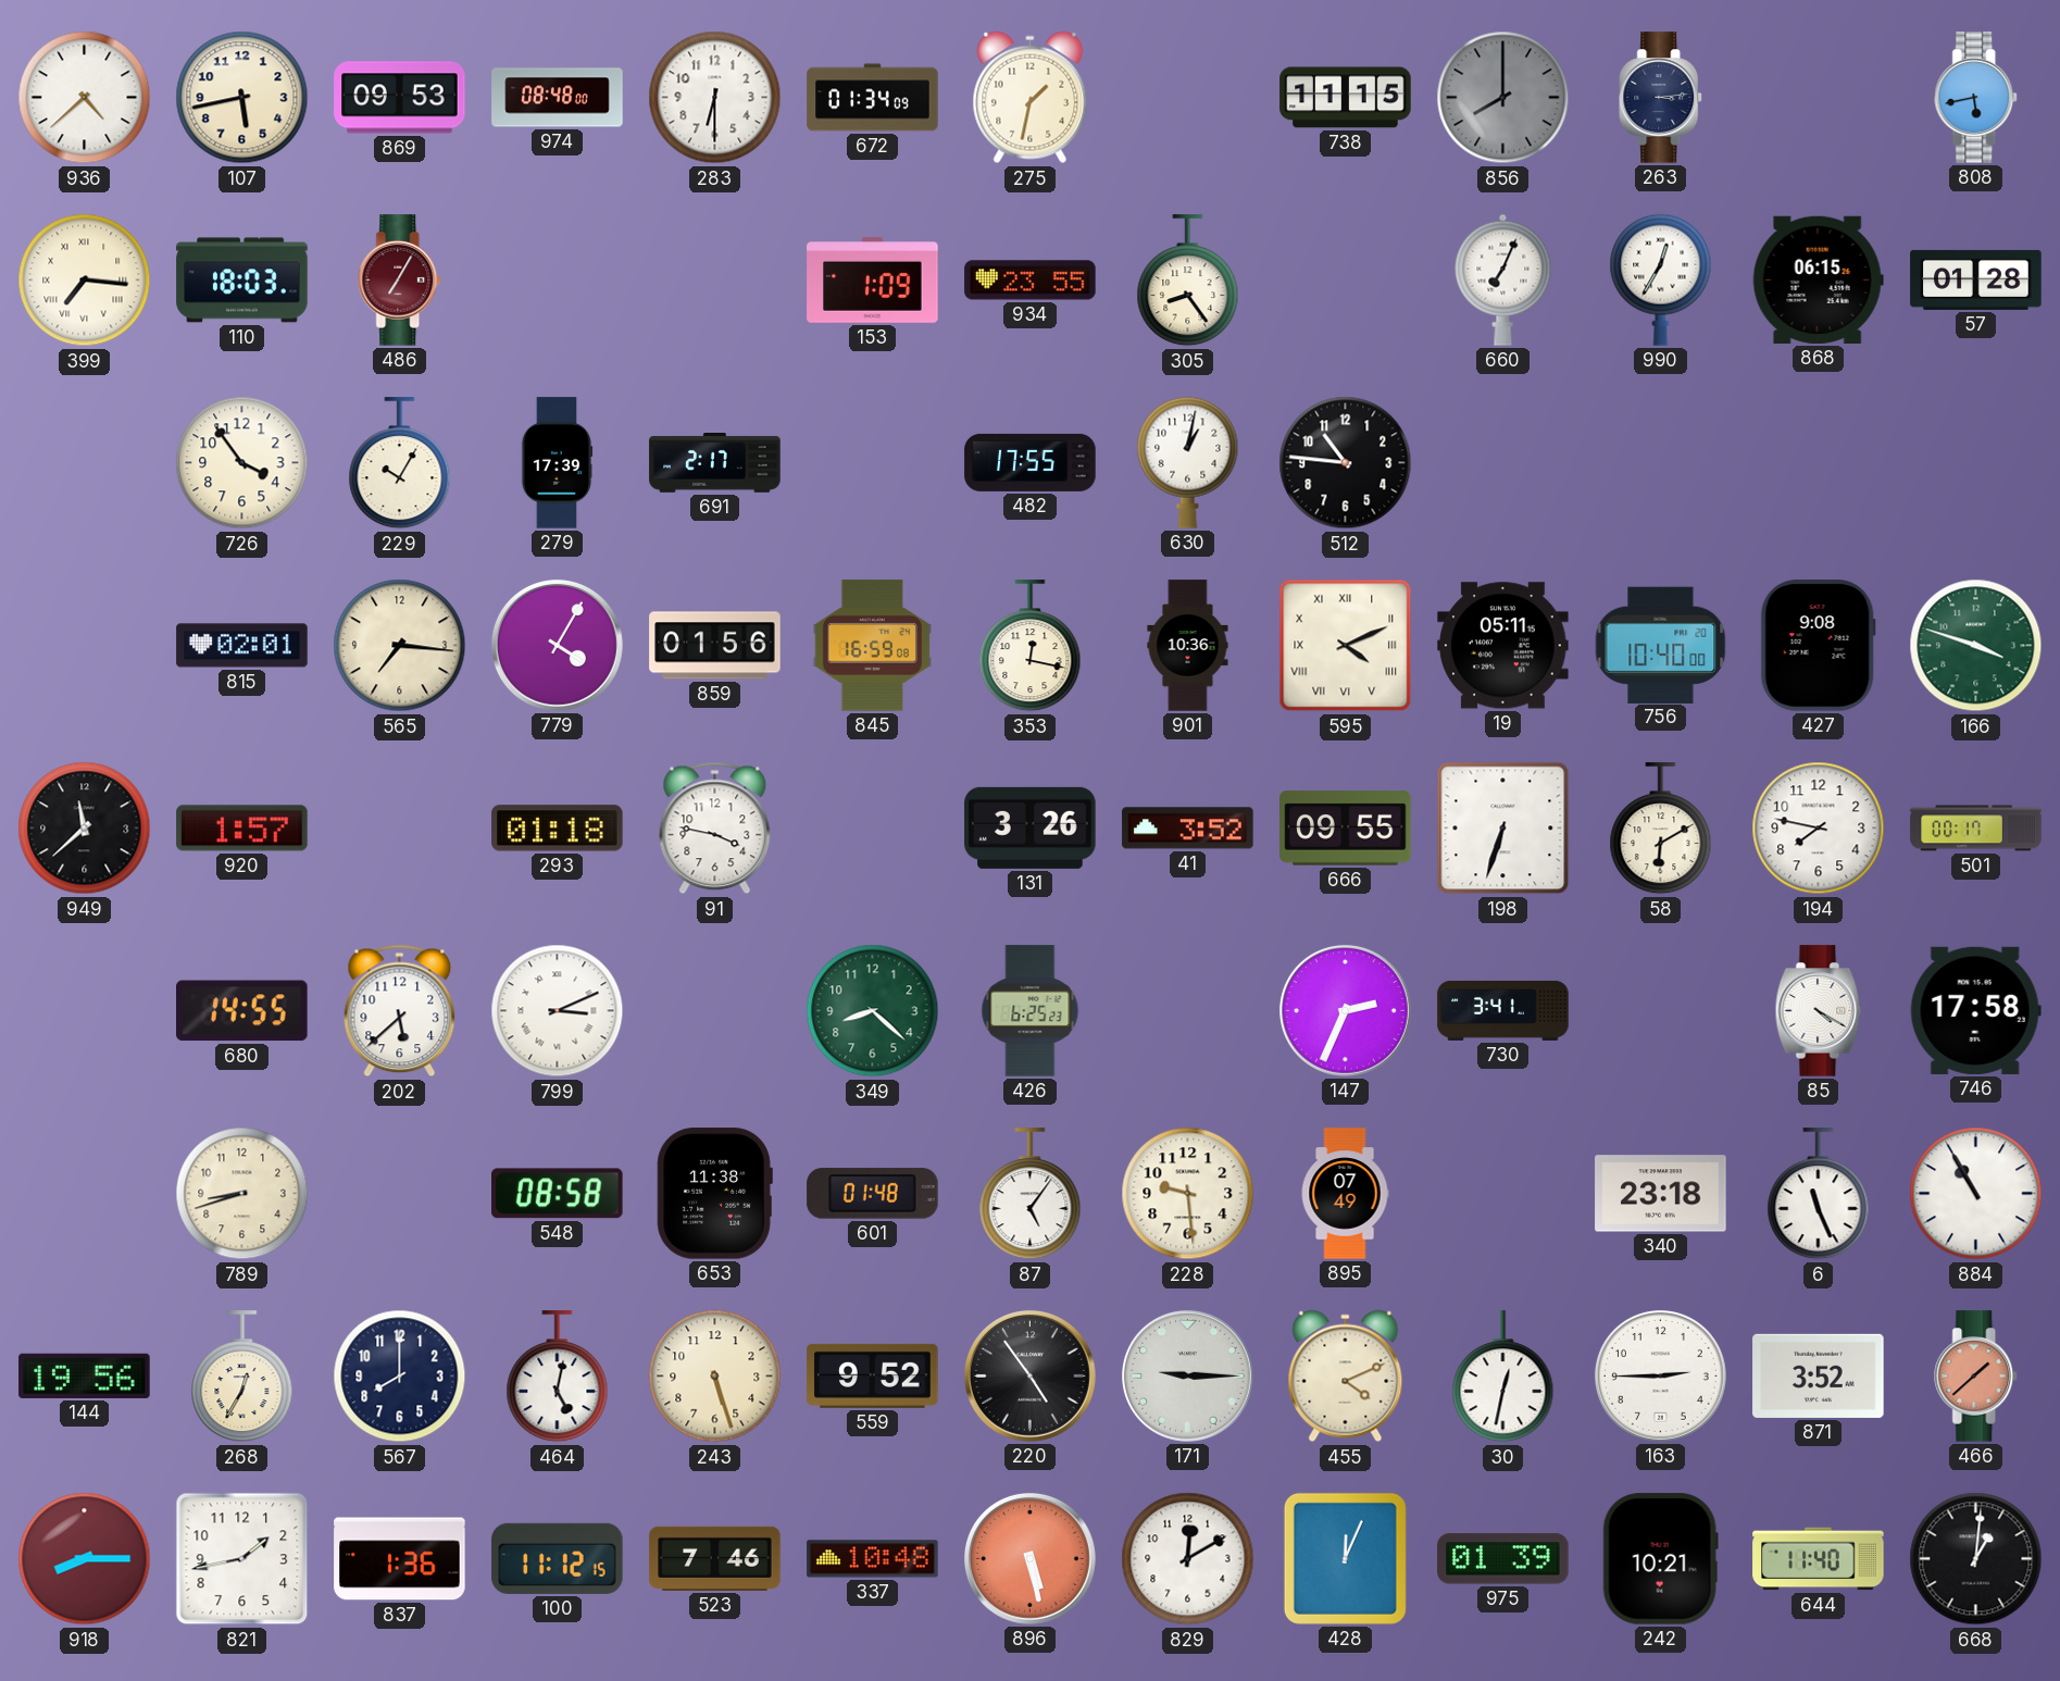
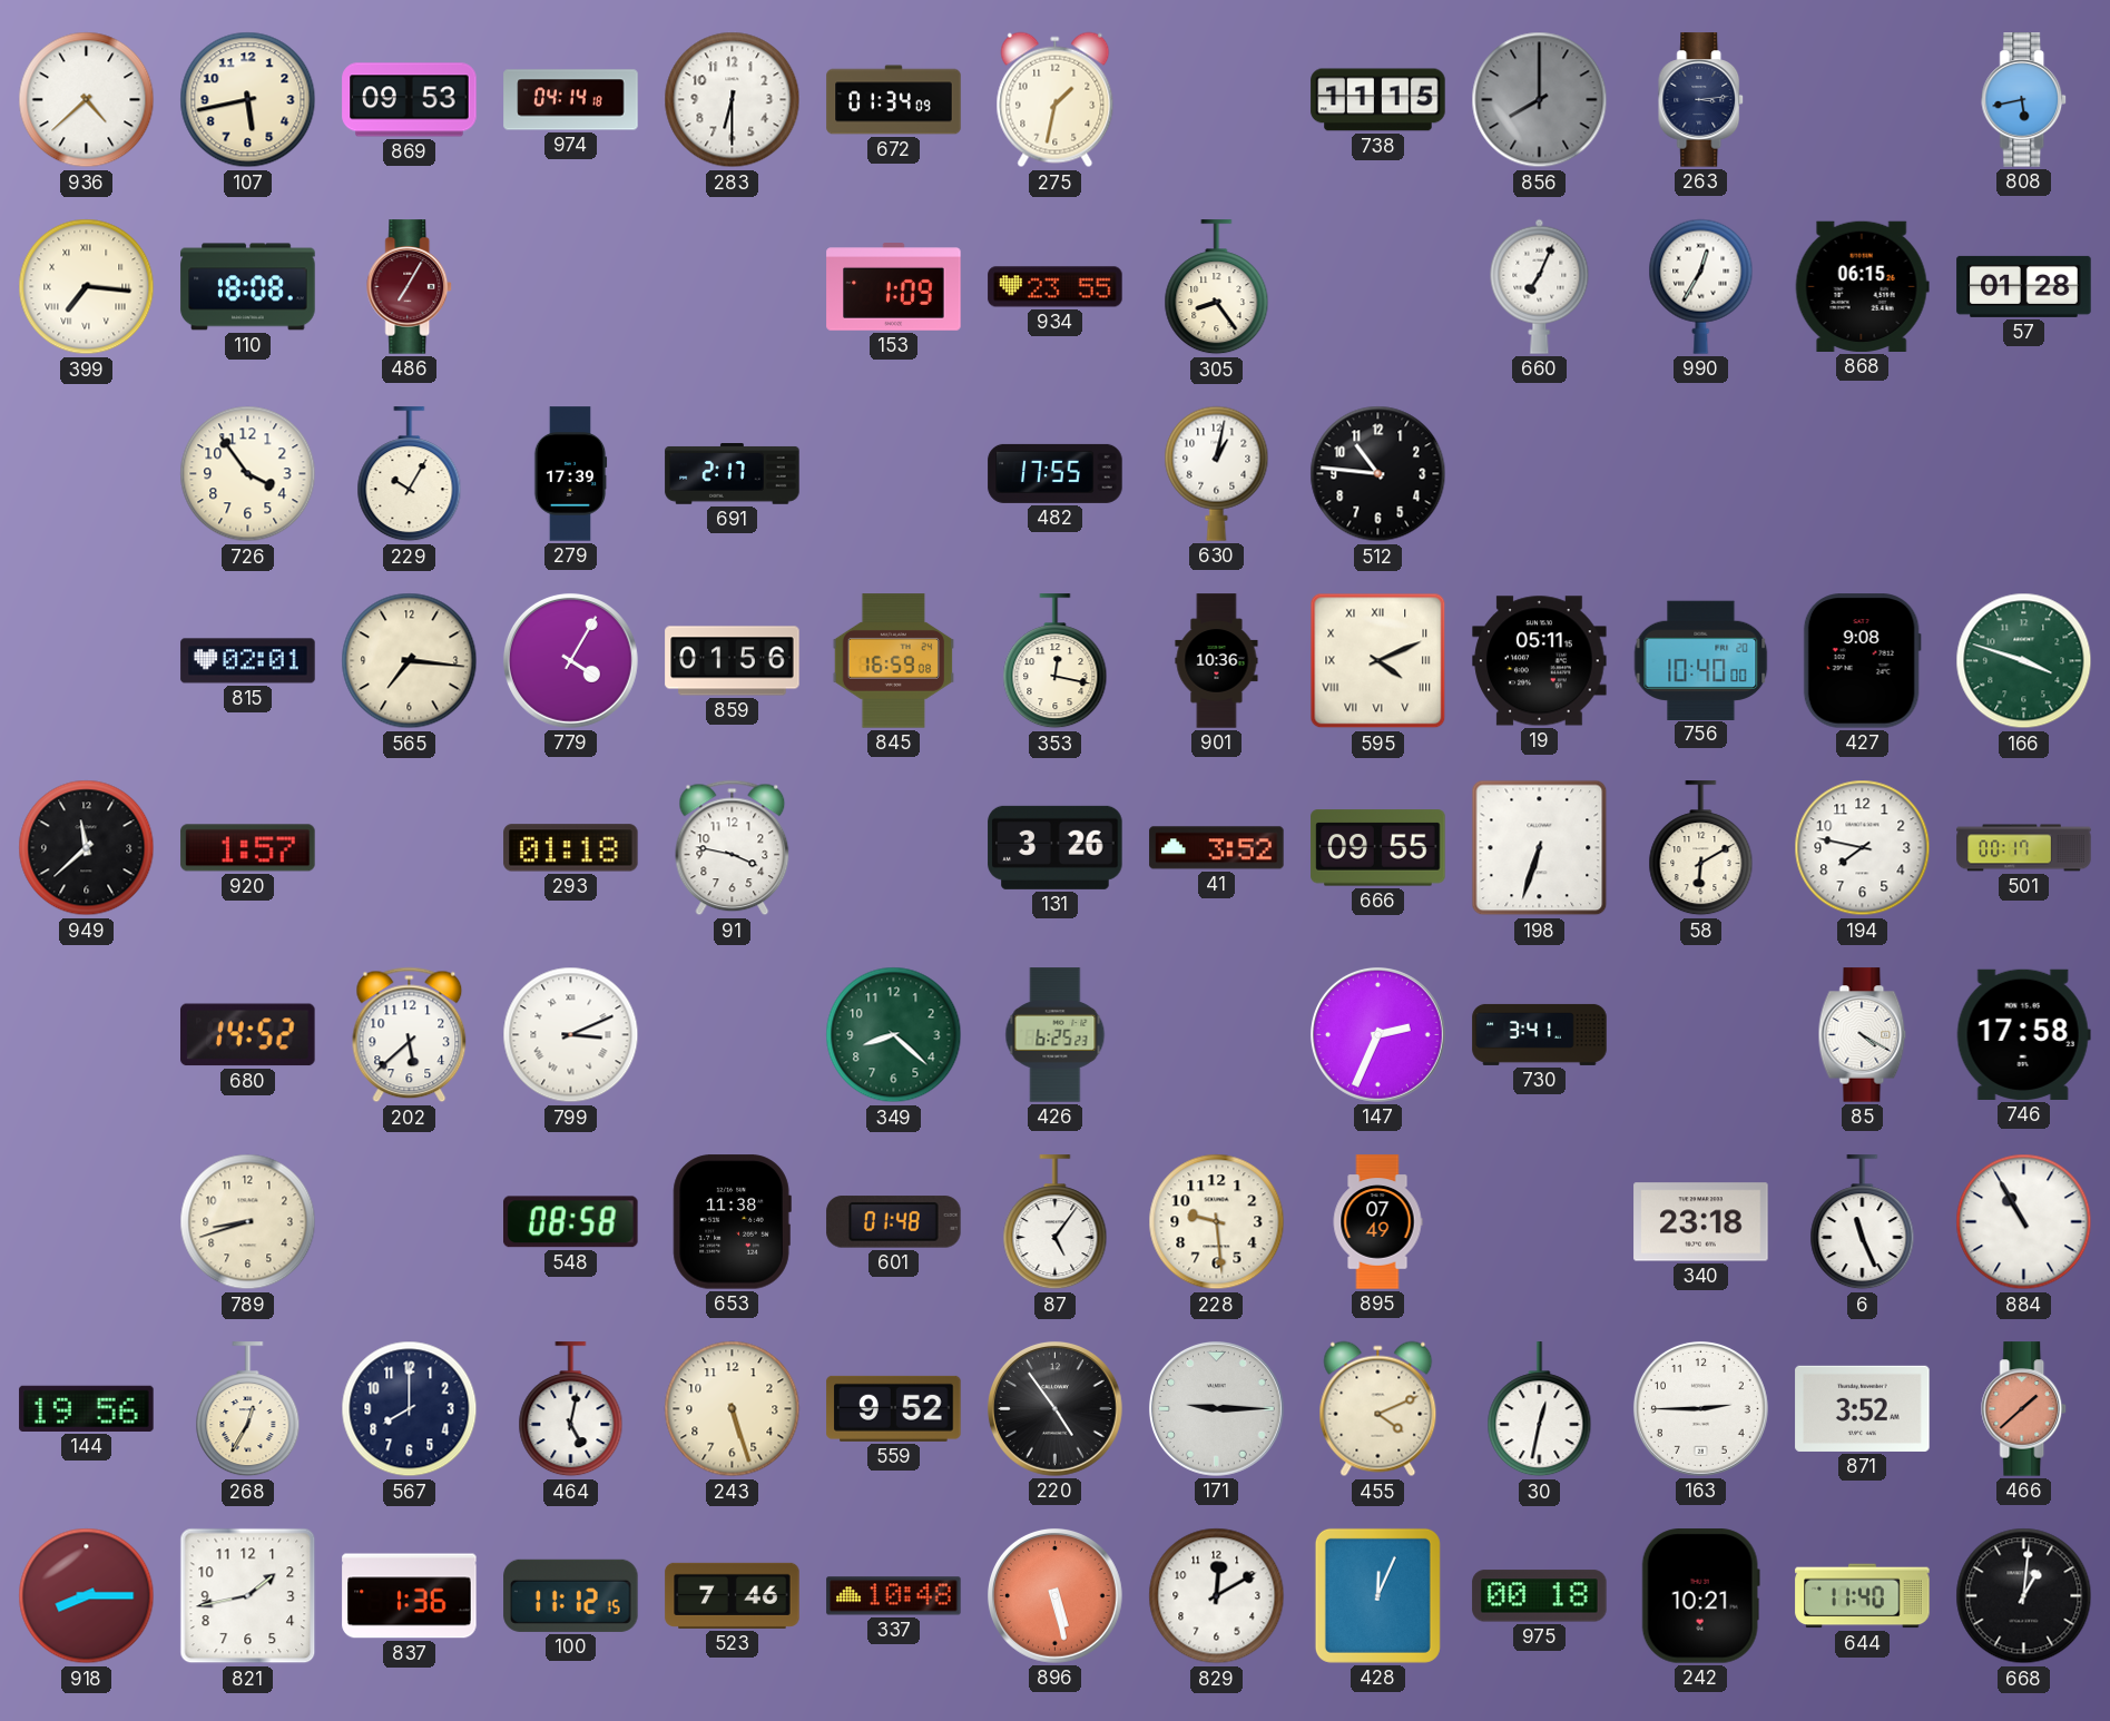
974: 08:48 -> 04:14
110: 18:03 -> 18:08
680: 14:55 -> 14:52
975: 01:39 -> 00:18
